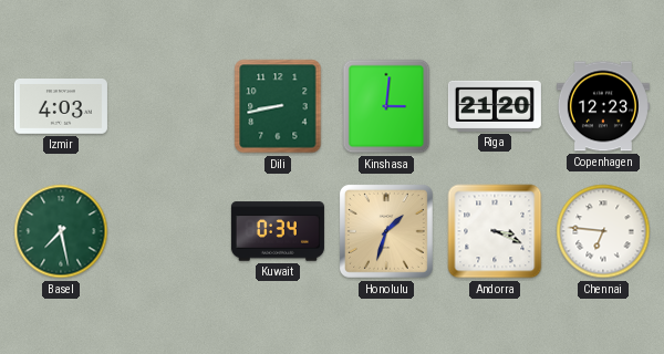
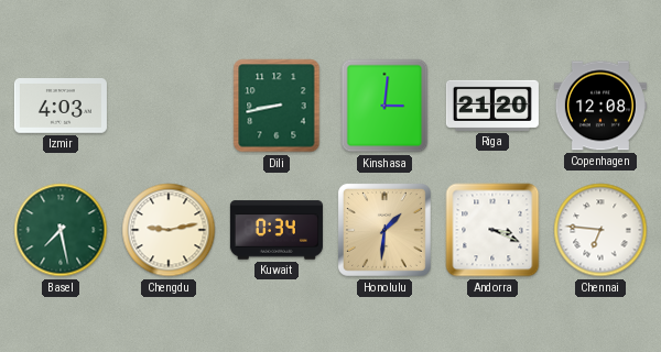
Copenhagen: 12:23 -> 12:08
Chengdu: none -> 9:13
Honolulu: 1:33 -> 1:31
